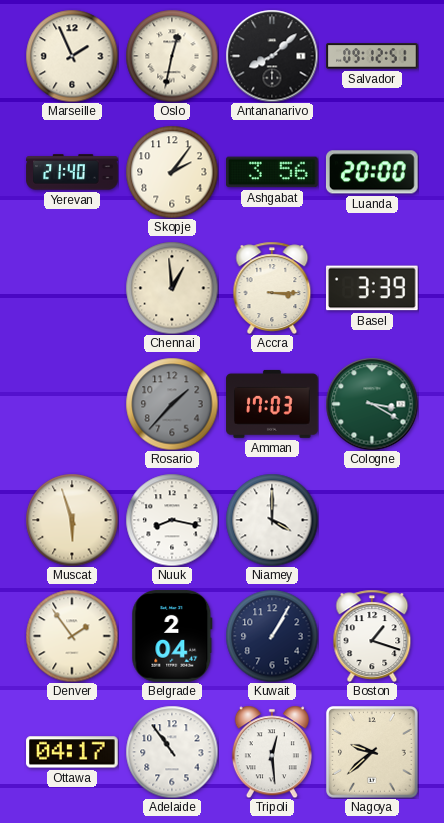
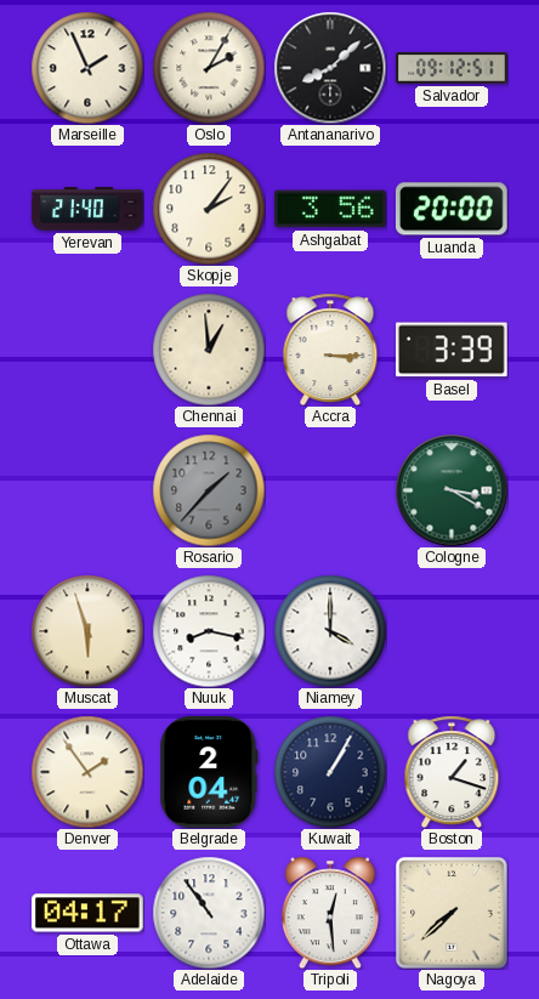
Oslo: 12:32 -> 2:05
Amman: 17:03 -> none
Nagoya: 9:38 -> 7:38
